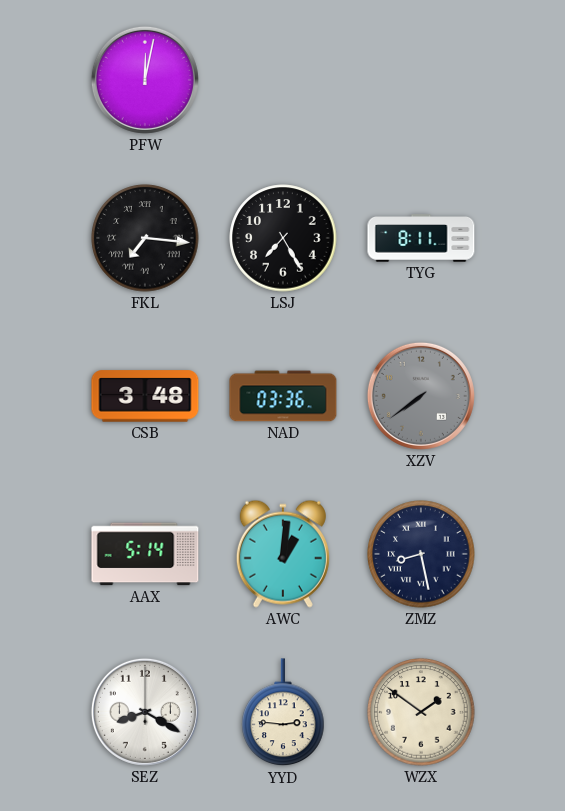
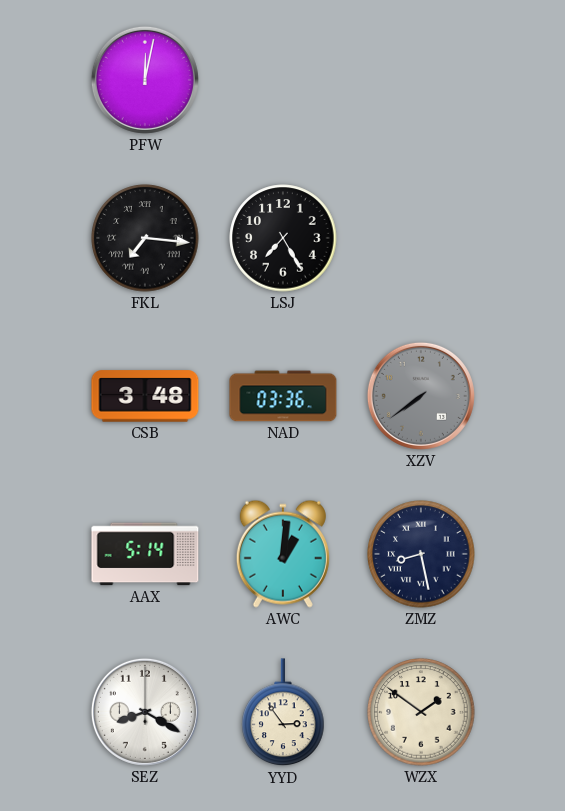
TYG: 8:11 -> none
YYD: 2:46 -> 2:54
